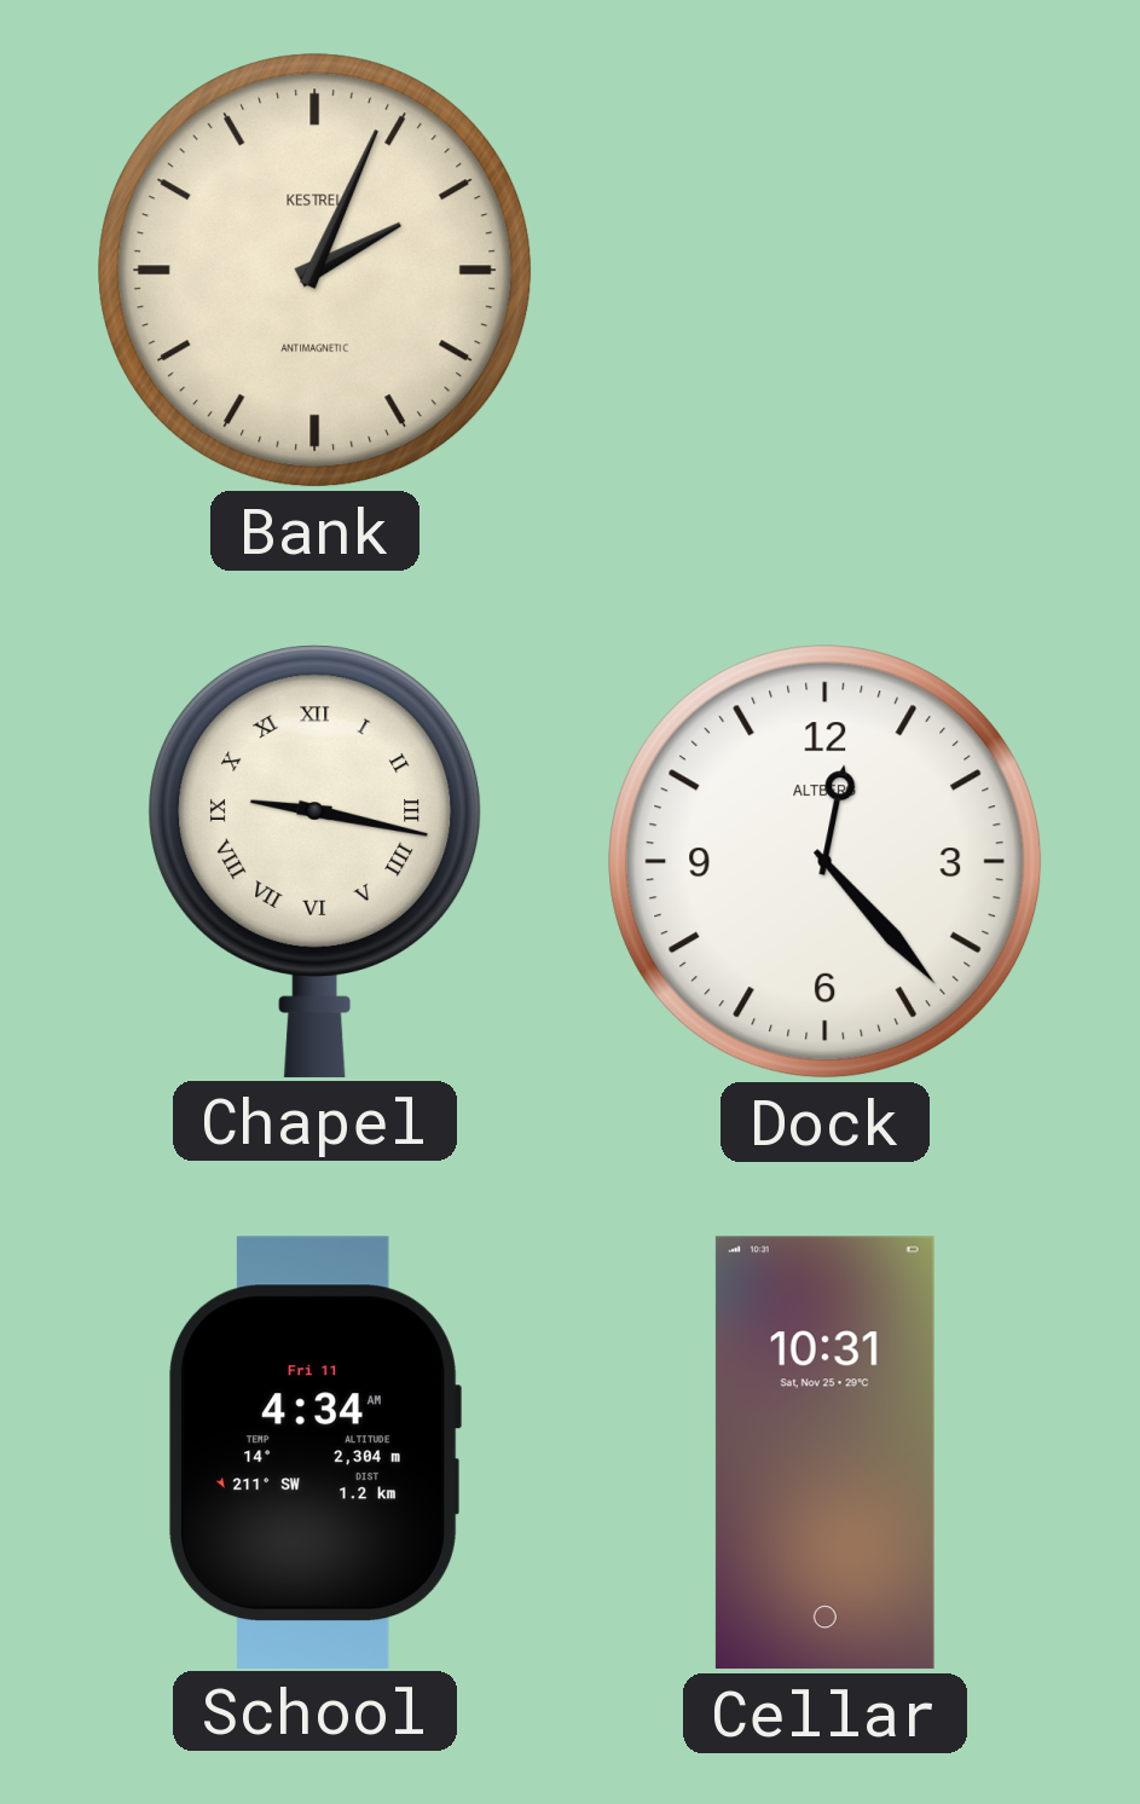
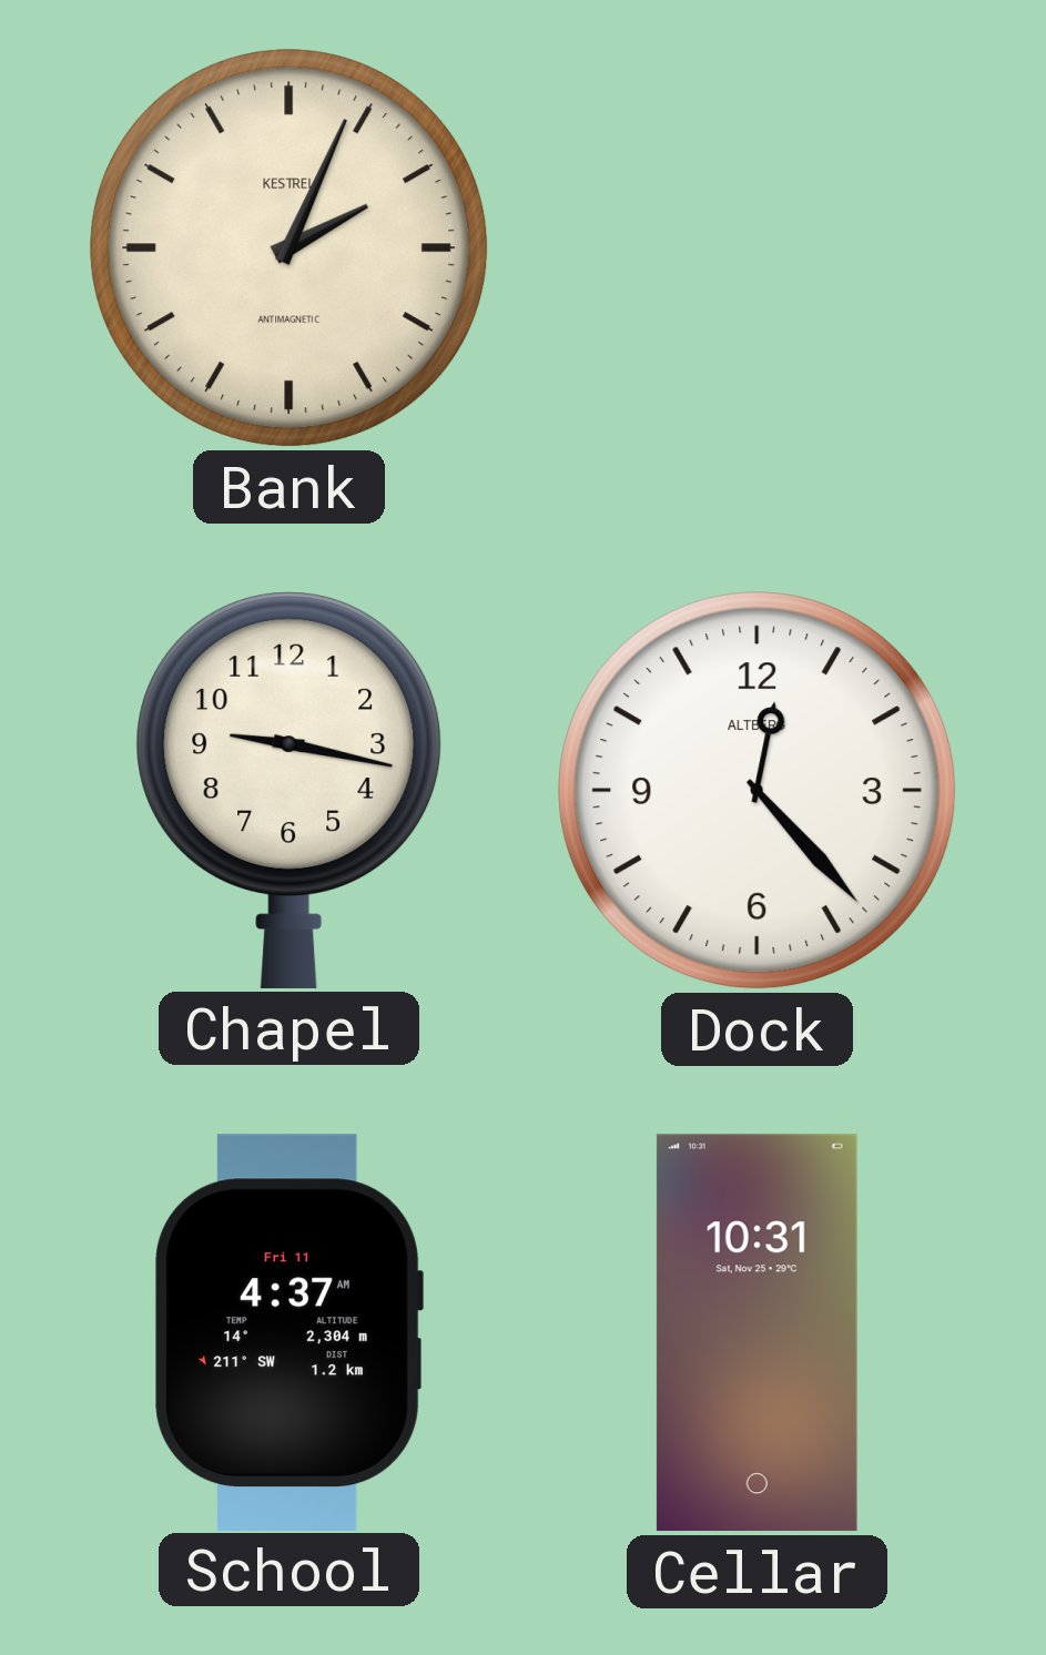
Chapel numerals: Roman -> Arabic
School: 4:34 -> 4:37
